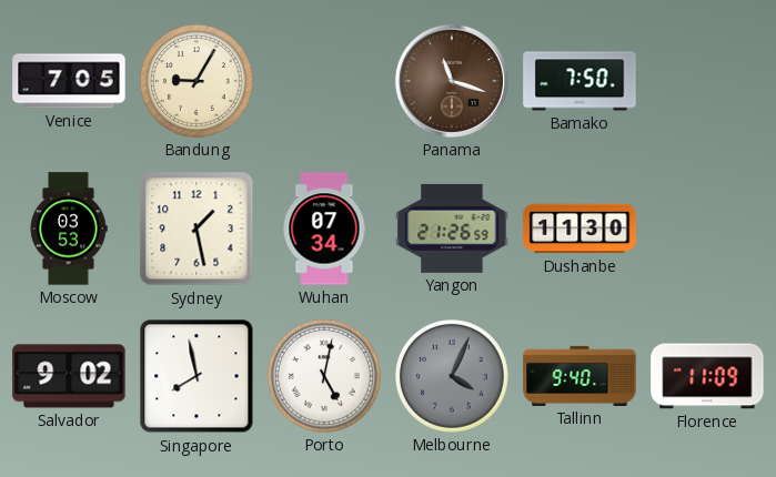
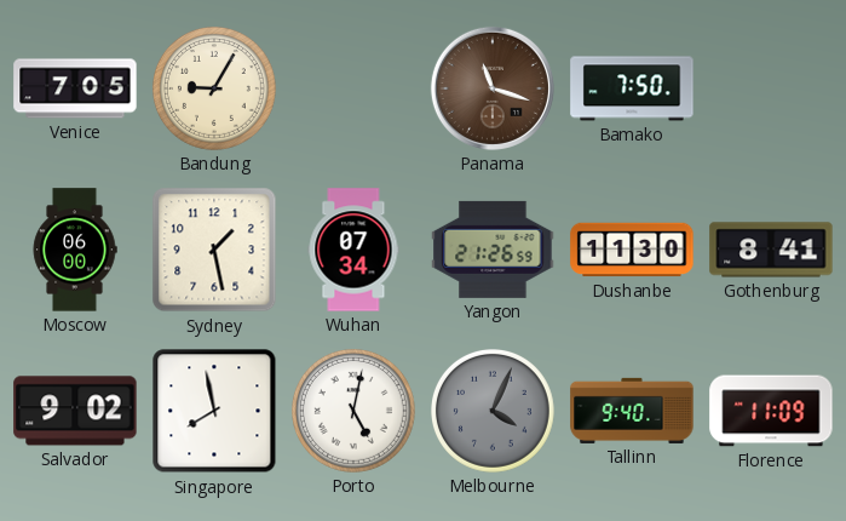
Moscow: 03:53 -> 06:00
Gothenburg: none -> 8:41
